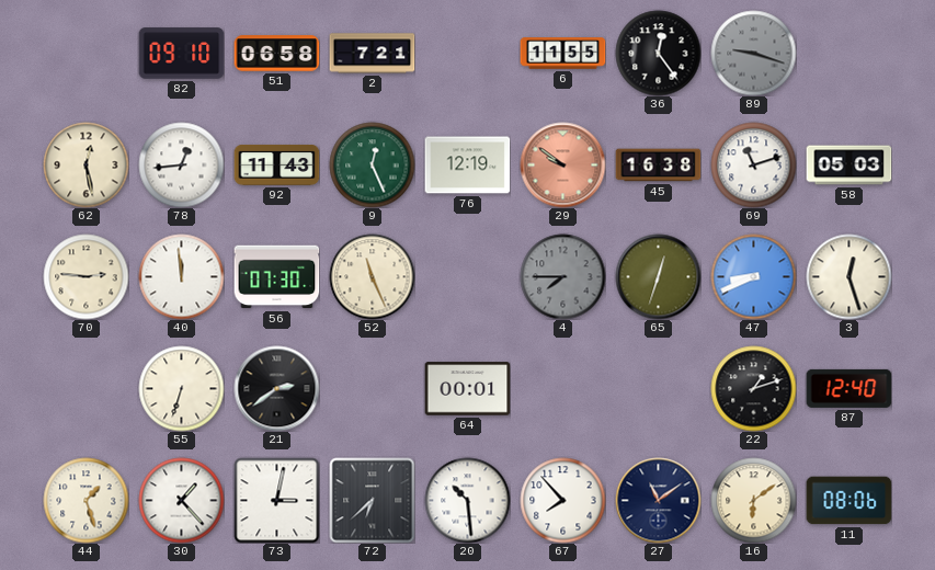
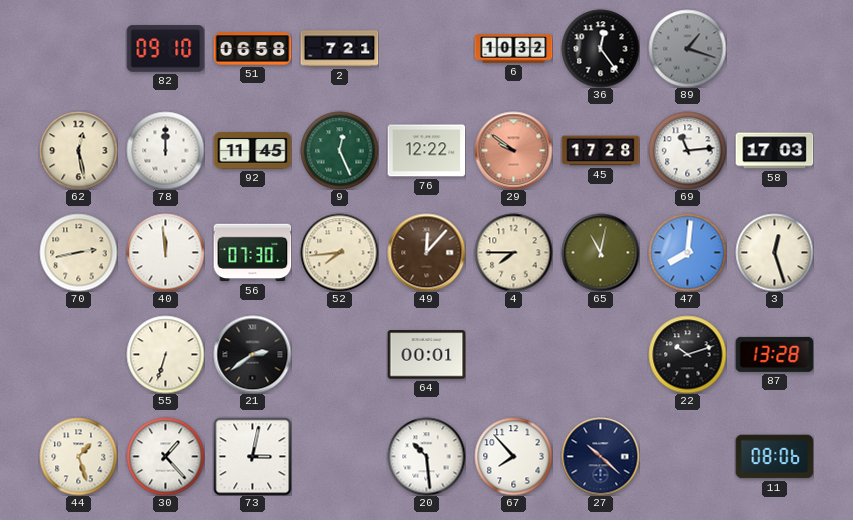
6: 11:55 -> 10:32
89: 9:18 -> 1:18
78: 12:44 -> 12:00
92: 11:43 -> 11:45
76: 12:19 -> 12:22
45: 16:38 -> 17:28
69: 11:12 -> 11:14
58: 05:03 -> 17:03
70: 2:46 -> 2:43
52: 11:26 -> 7:44
49: none -> 12:07
4 dial: grey -> cream
65: 12:33 -> 11:02
47: 8:41 -> 8:01
22: 1:12 -> 10:12
87: 12:40 -> 13:28
72: 6:38 -> none
27: 11:09 -> 10:22
16: 6:09 -> none
